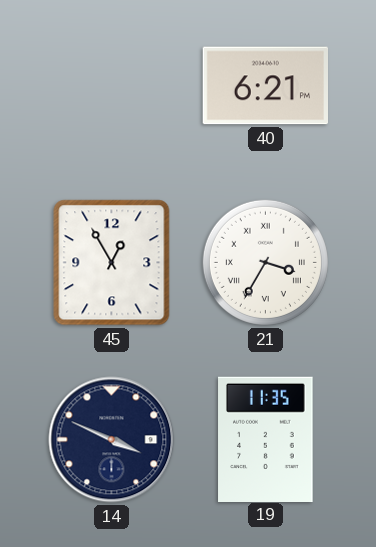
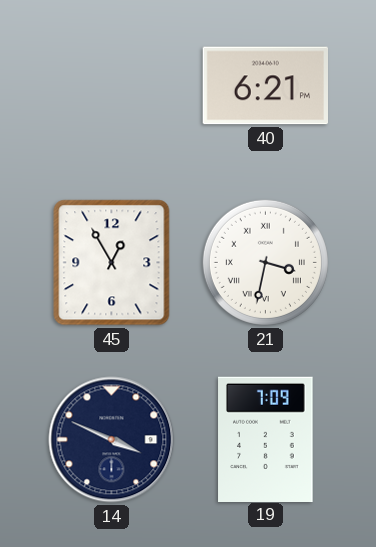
21: 3:35 -> 3:32
19: 11:35 -> 7:09
